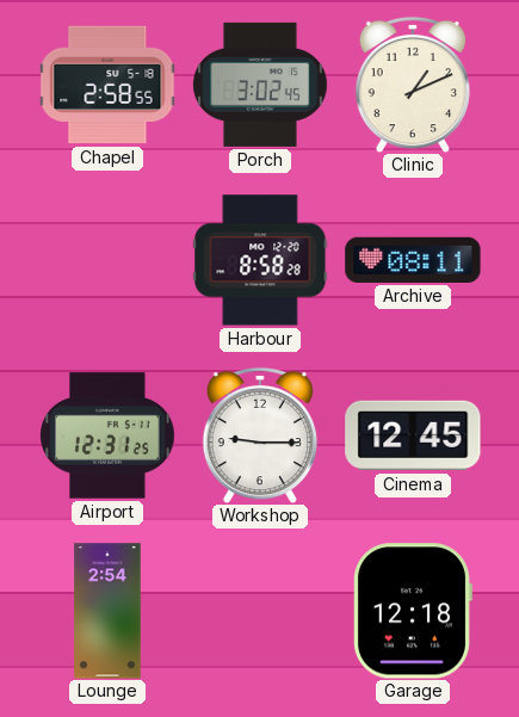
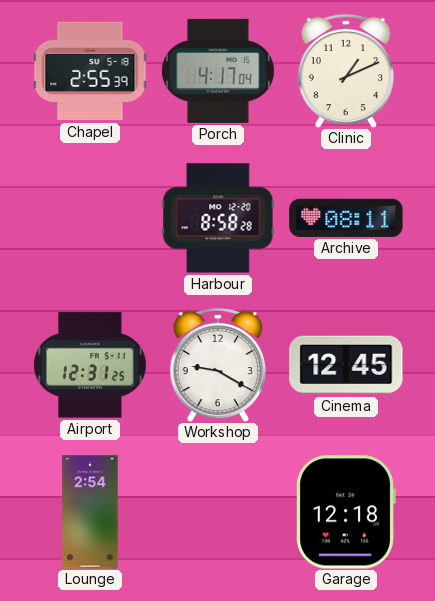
Chapel: 2:58 -> 2:55
Porch: 3:02 -> 4:17
Workshop: 9:15 -> 9:20
